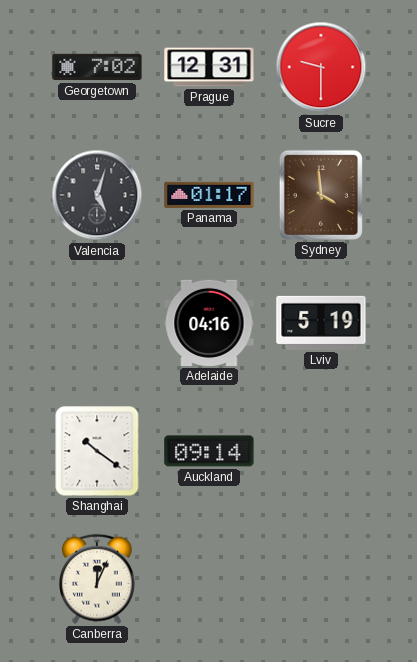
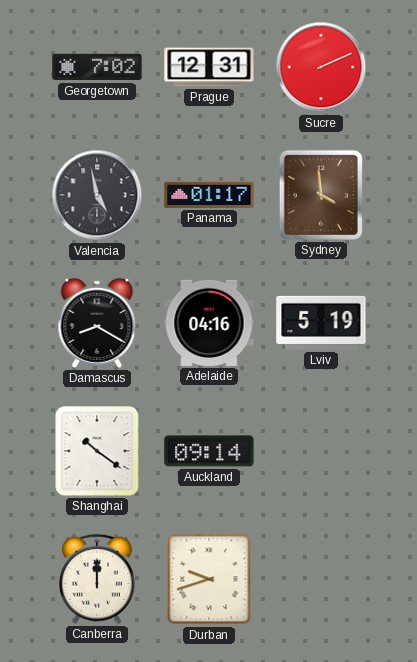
Sucre: 9:30 -> 2:11
Valencia: 5:03 -> 4:58
Damascus: none -> 8:20
Canberra: 12:04 -> 12:00
Durban: none -> 9:42
